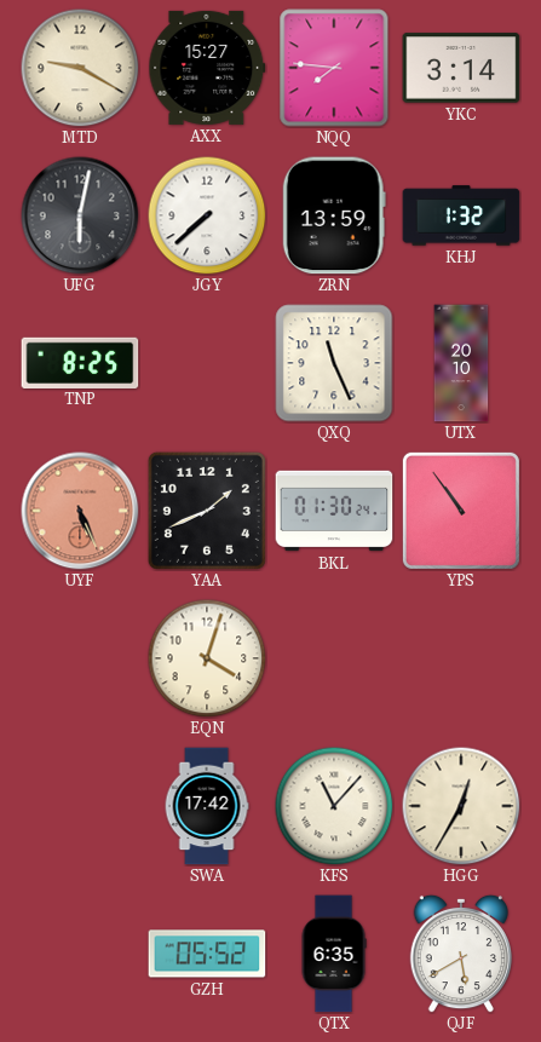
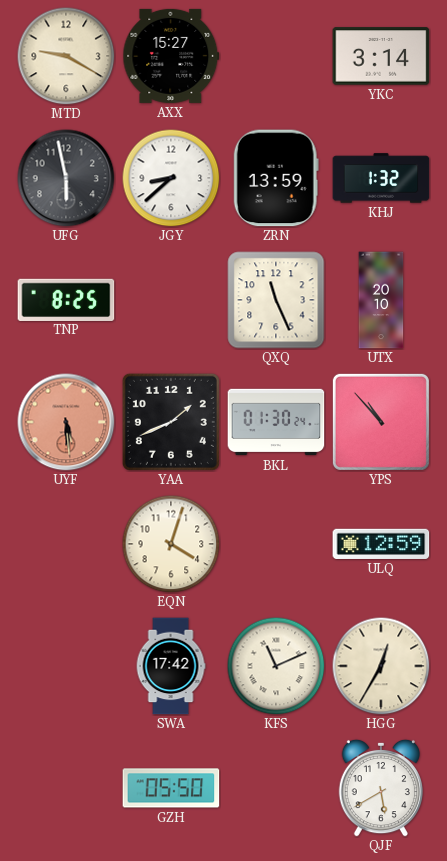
NQQ: 7:46 -> none
UFG: 6:02 -> 5:58
JGY: 7:38 -> 8:38
UYF: 5:26 -> 5:29
YPS: 10:54 -> 10:53
ULQ: none -> 12:59
KFS: 11:07 -> 11:11
GZH: 05:52 -> 05:50
QTX: 6:35 -> none
